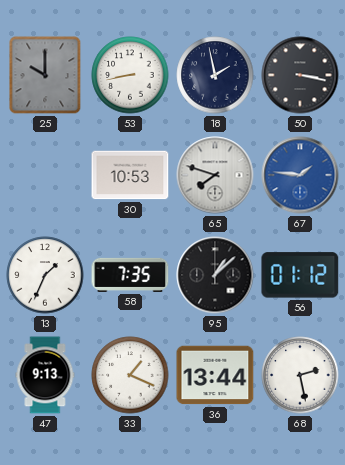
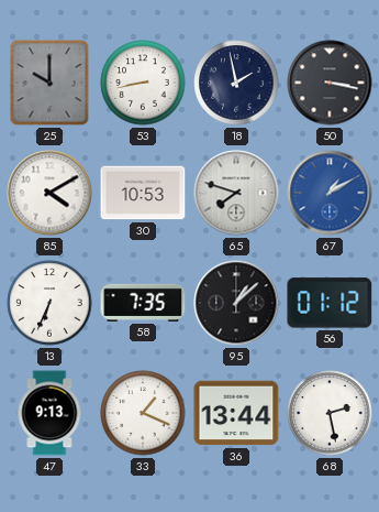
85: none -> 4:10
67: 1:46 -> 1:10
13: 1:34 -> 6:34
